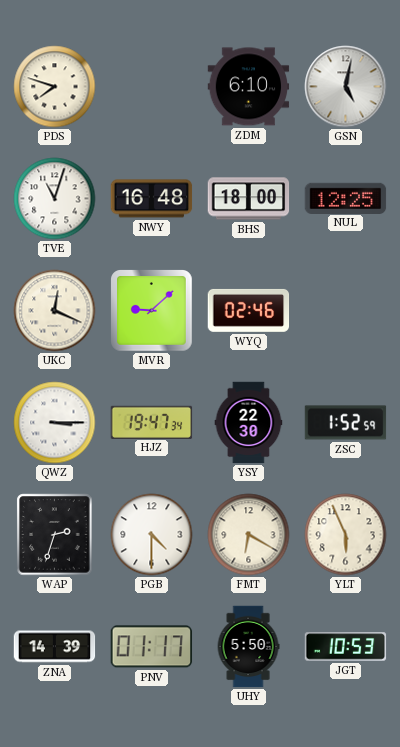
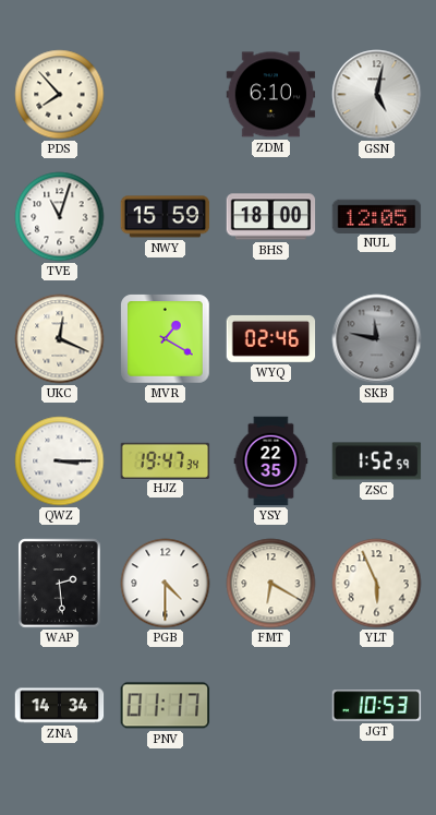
PDS: 7:48 -> 7:53
NWY: 16:48 -> 15:59
NUL: 12:25 -> 12:05
MVR: 9:08 -> 1:20
SKB: none -> 11:47
YSY: 22:30 -> 22:35
WAP: 2:33 -> 2:29
ZNA: 14:39 -> 14:34
UHY: 5:50 -> none
